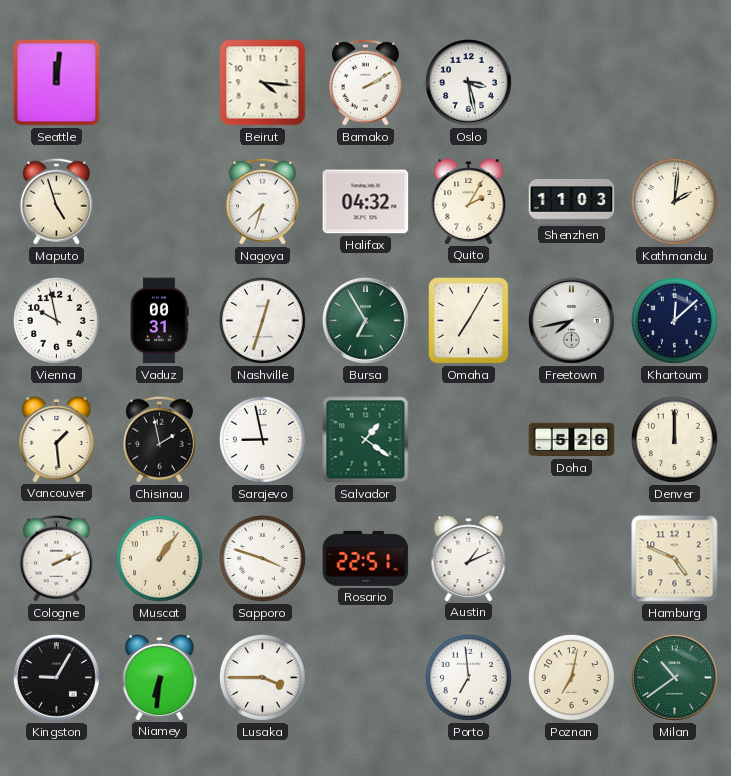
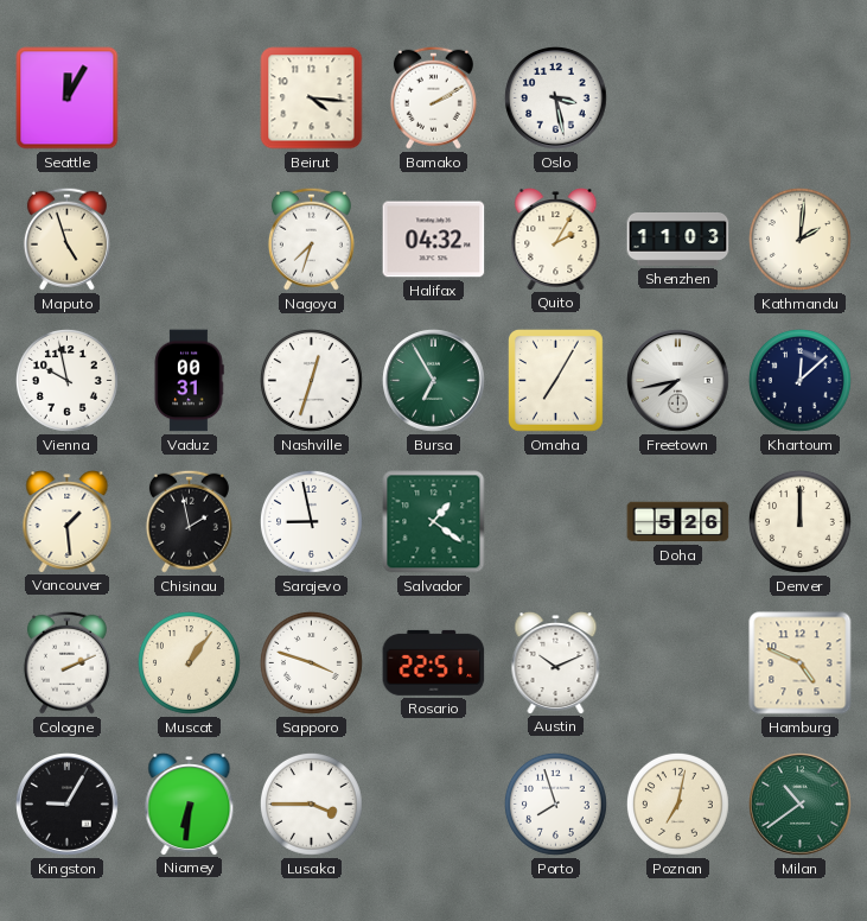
Seattle: 12:01 -> 12:05
Austin: 1:11 -> 10:11
Porto: 6:59 -> 7:57
